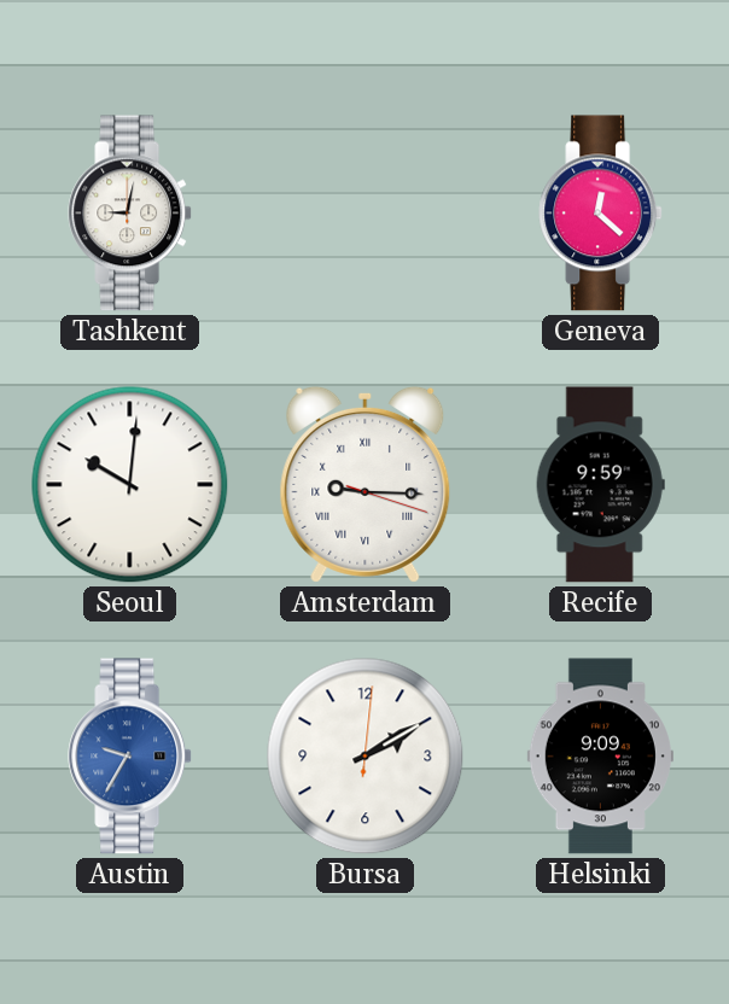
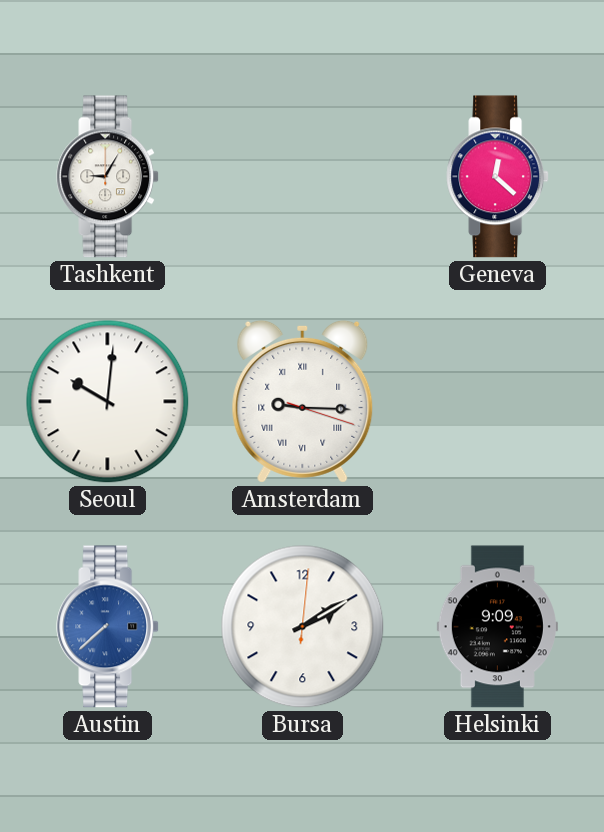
Tashkent: 9:02 -> 9:05
Recife: 9:59 -> none
Austin: 9:35 -> 7:38
